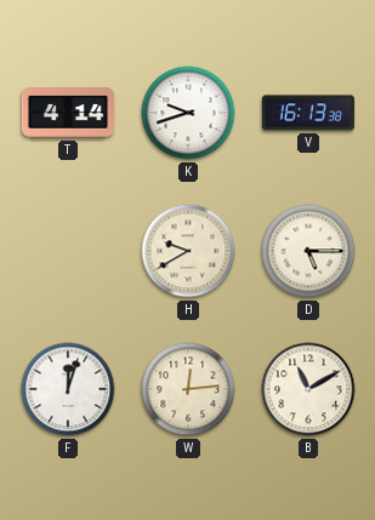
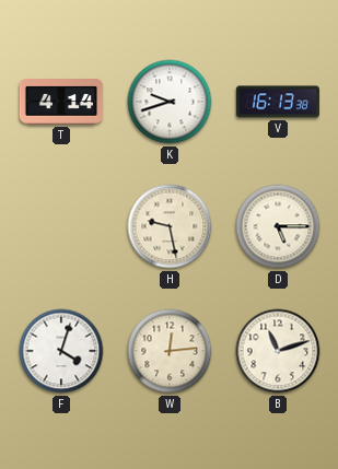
H: 9:40 -> 9:28
F: 12:03 -> 4:03
B: 11:10 -> 11:12
